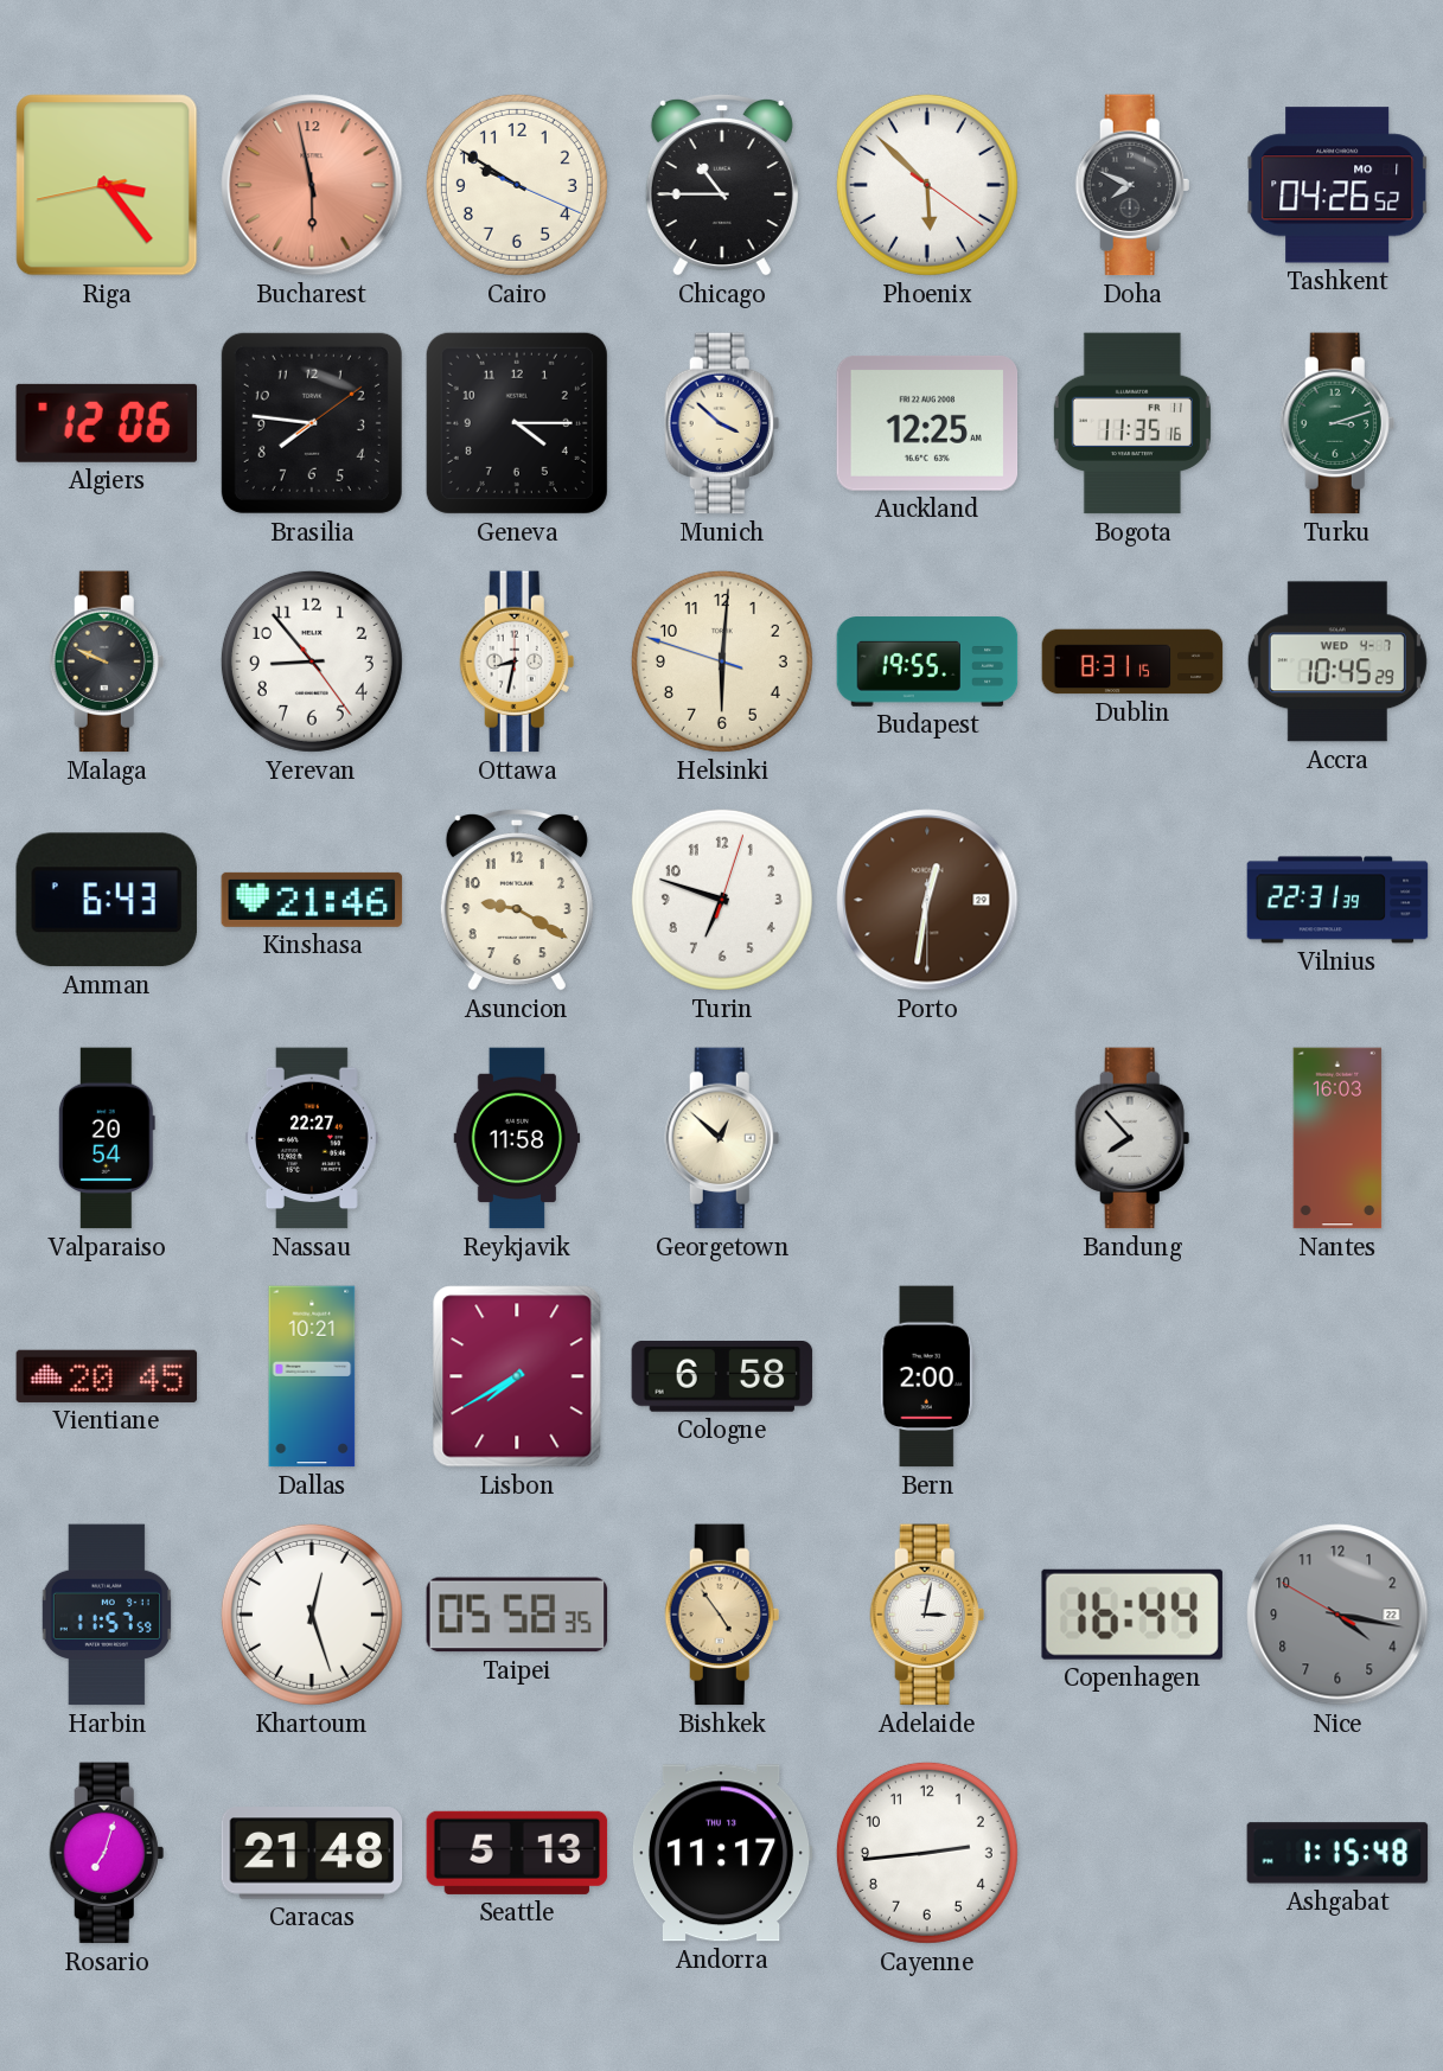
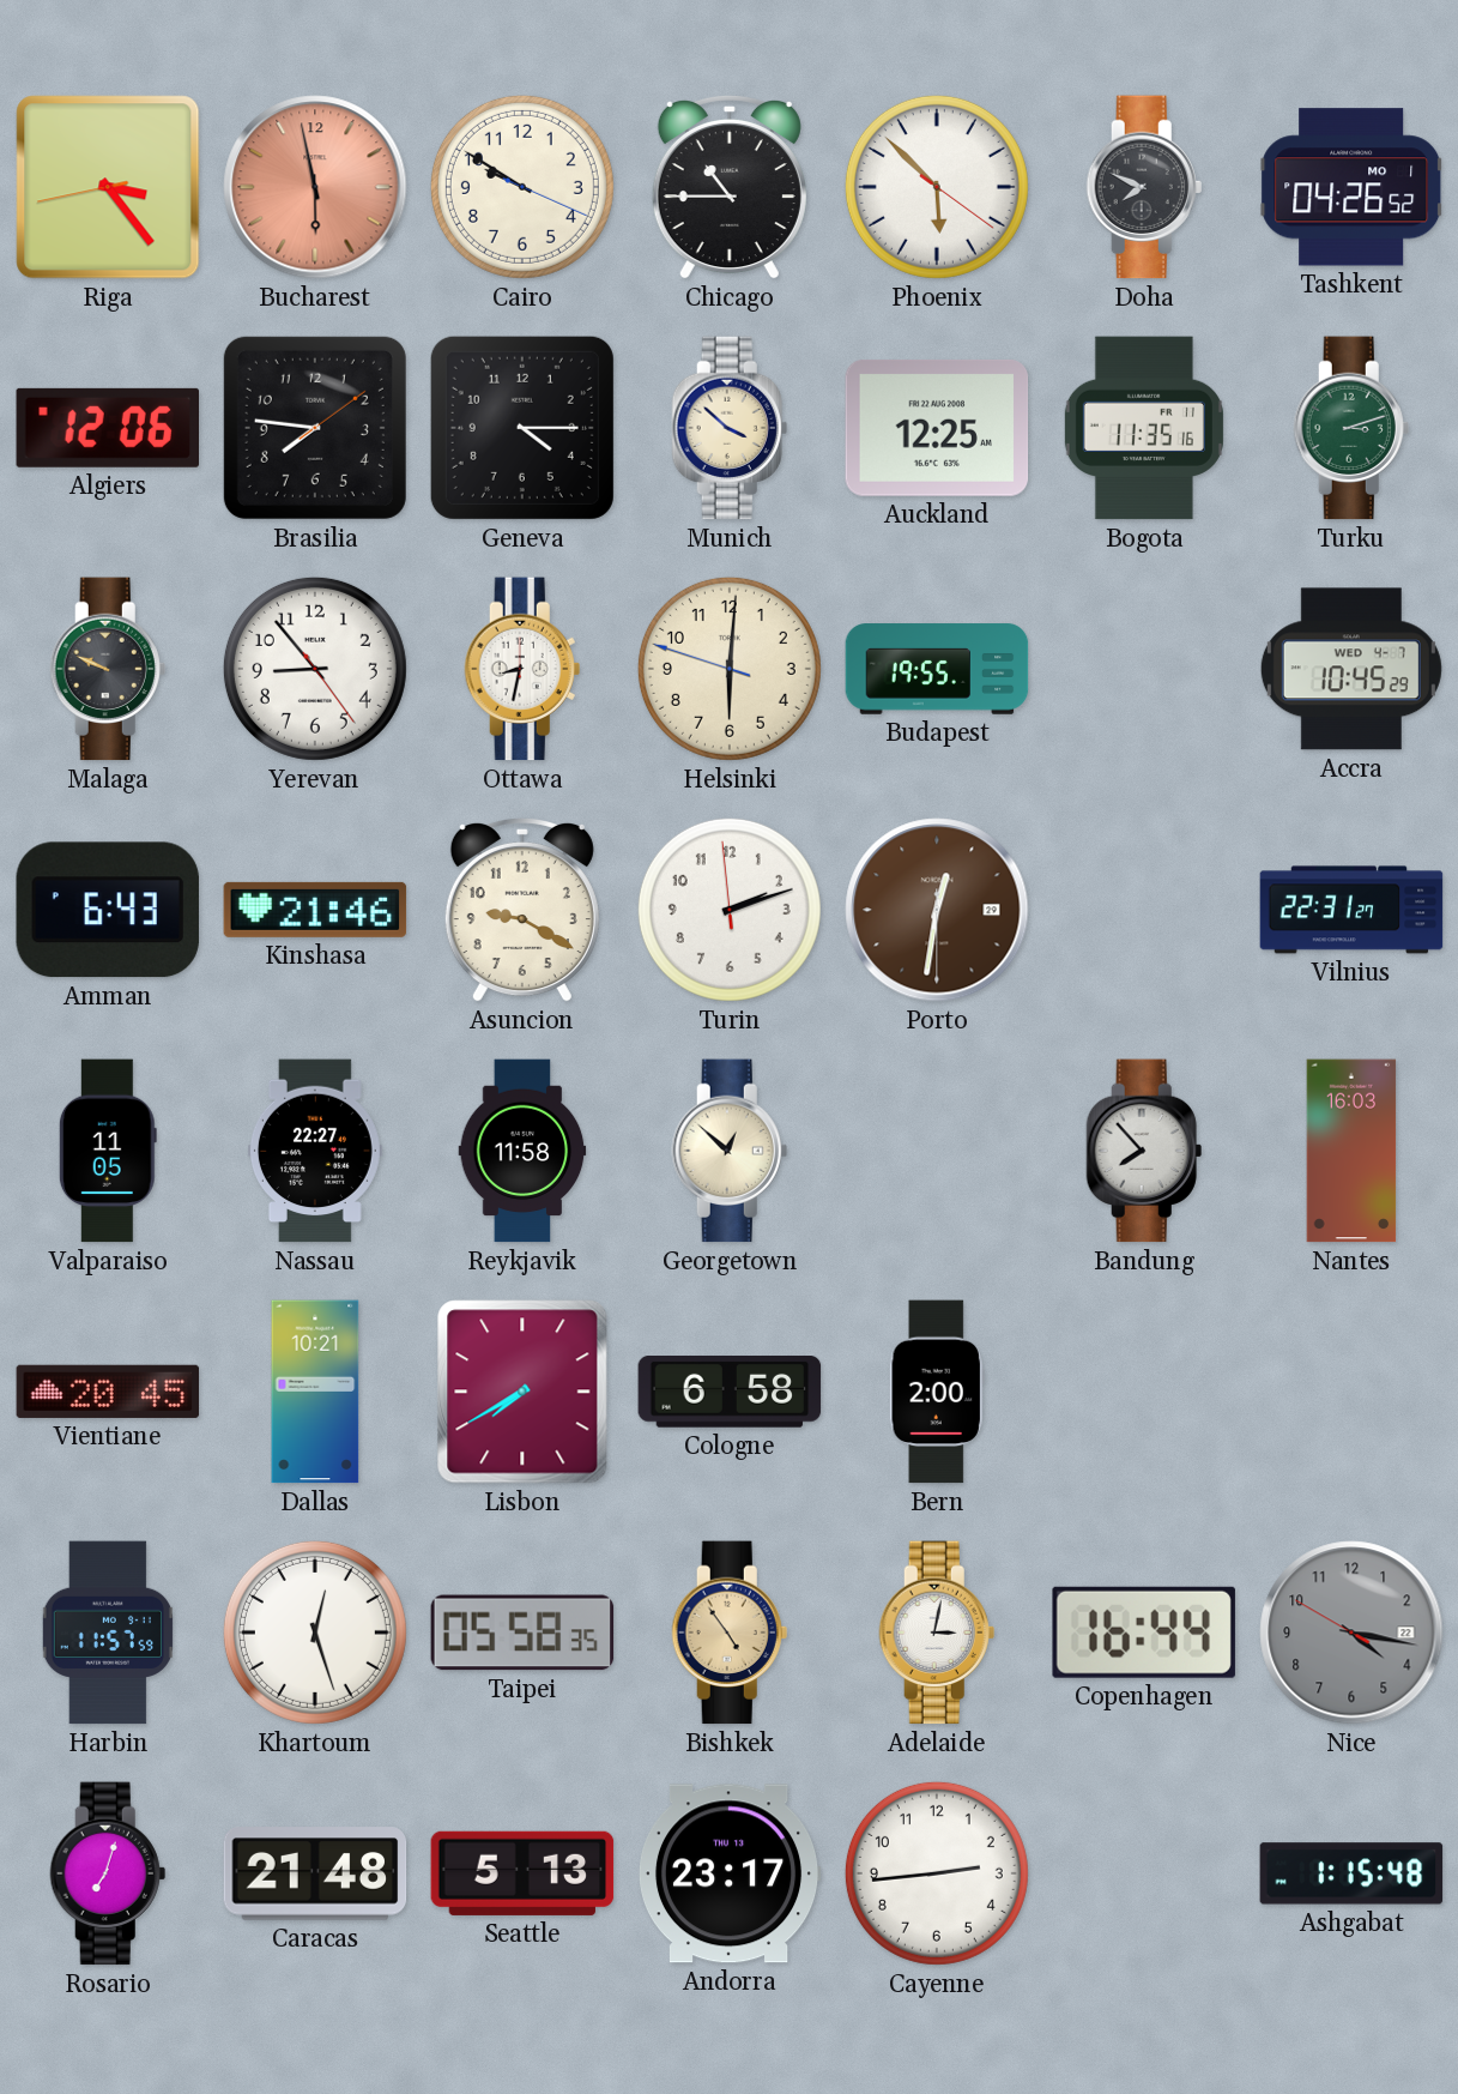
Dublin: 8:31 -> none
Turin: 6:48 -> 2:11
Vilnius: 22:31:39 -> 22:31:27
Valparaiso: 20:54 -> 11:05
Andorra: 11:17 -> 23:17
